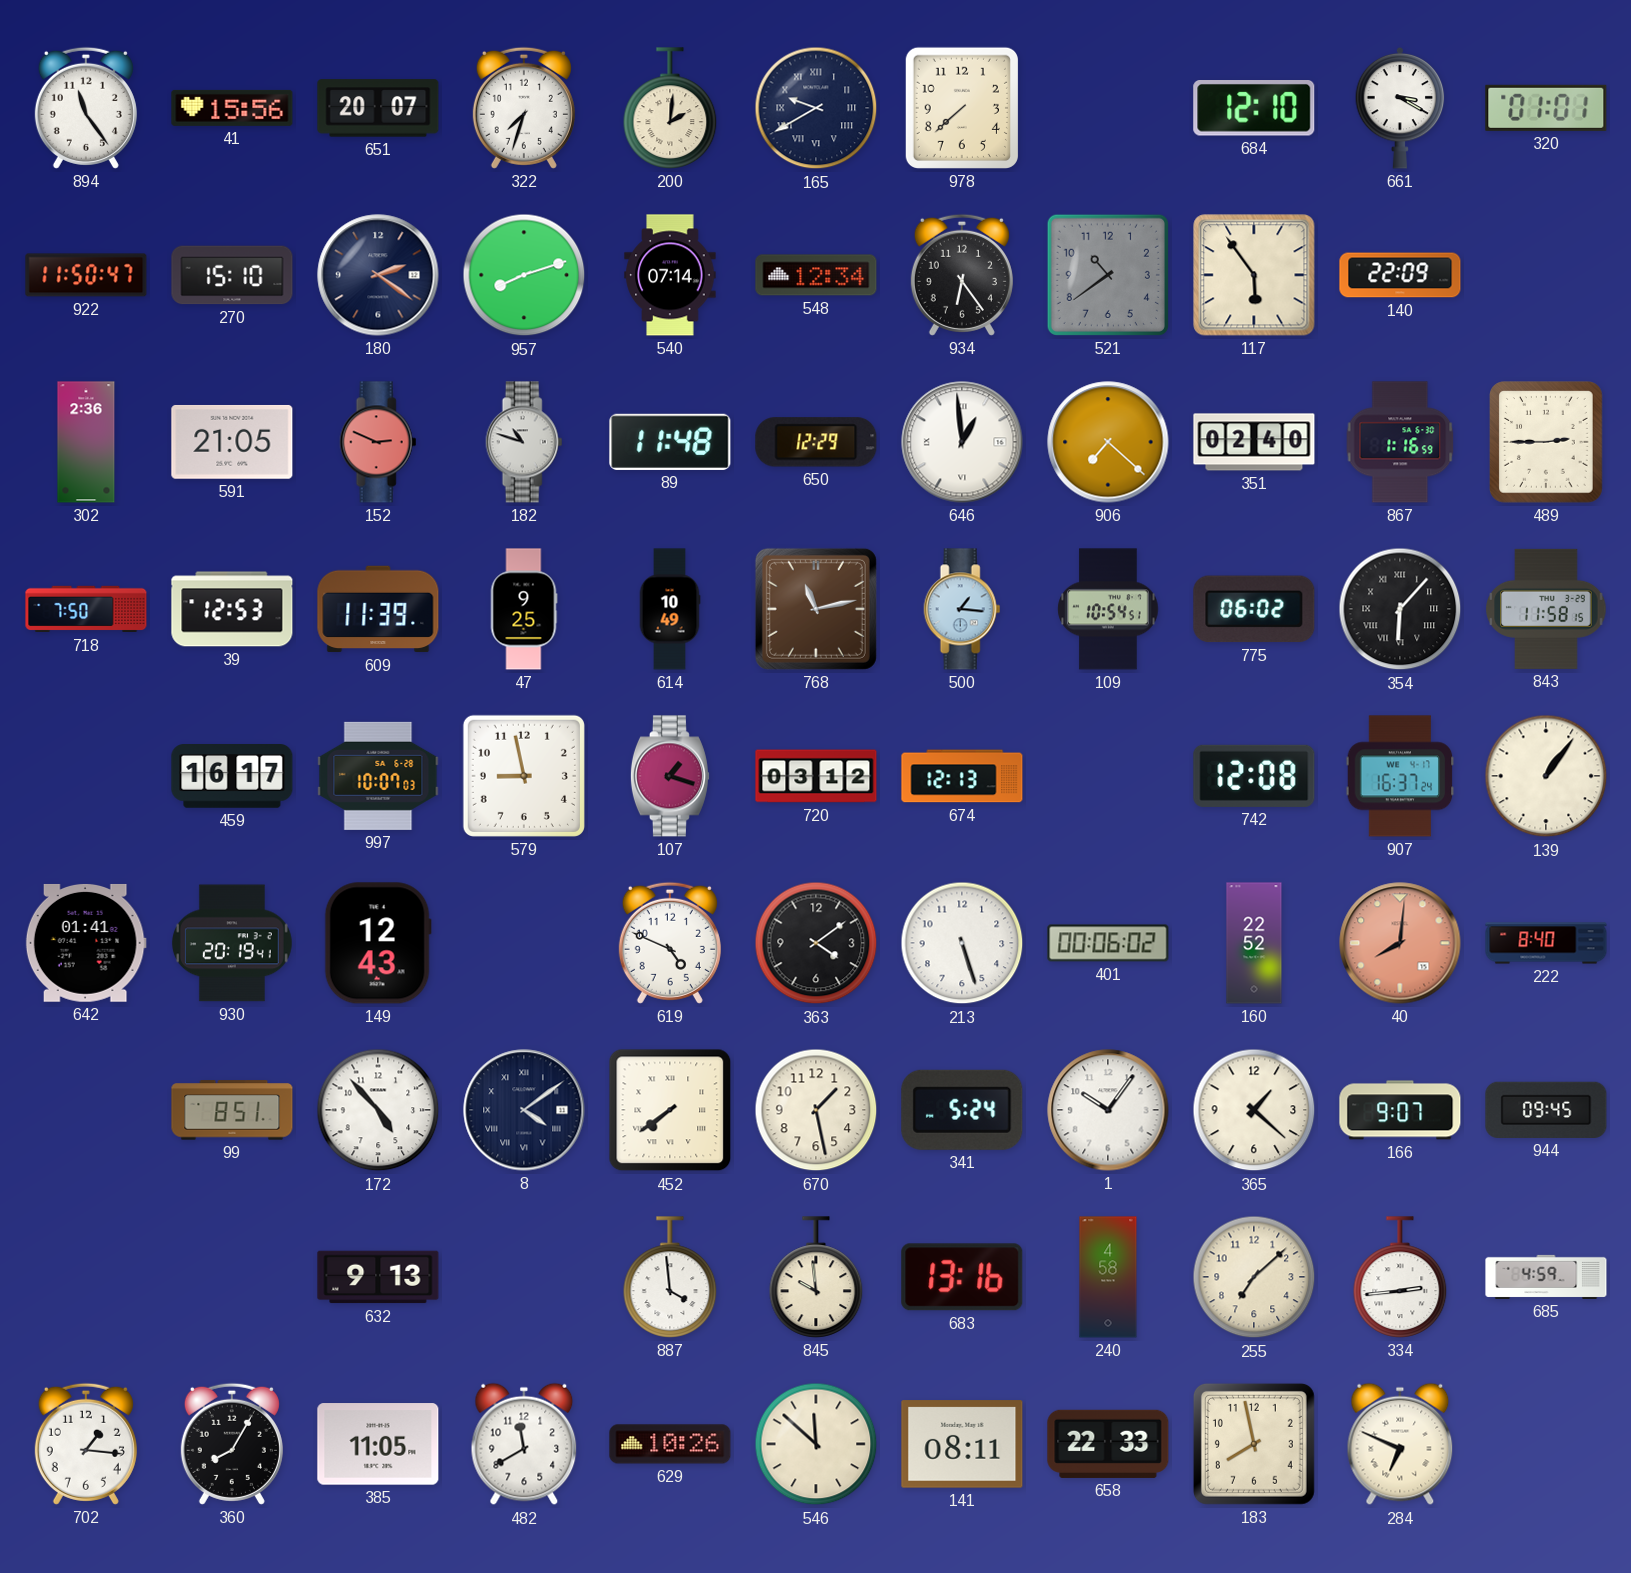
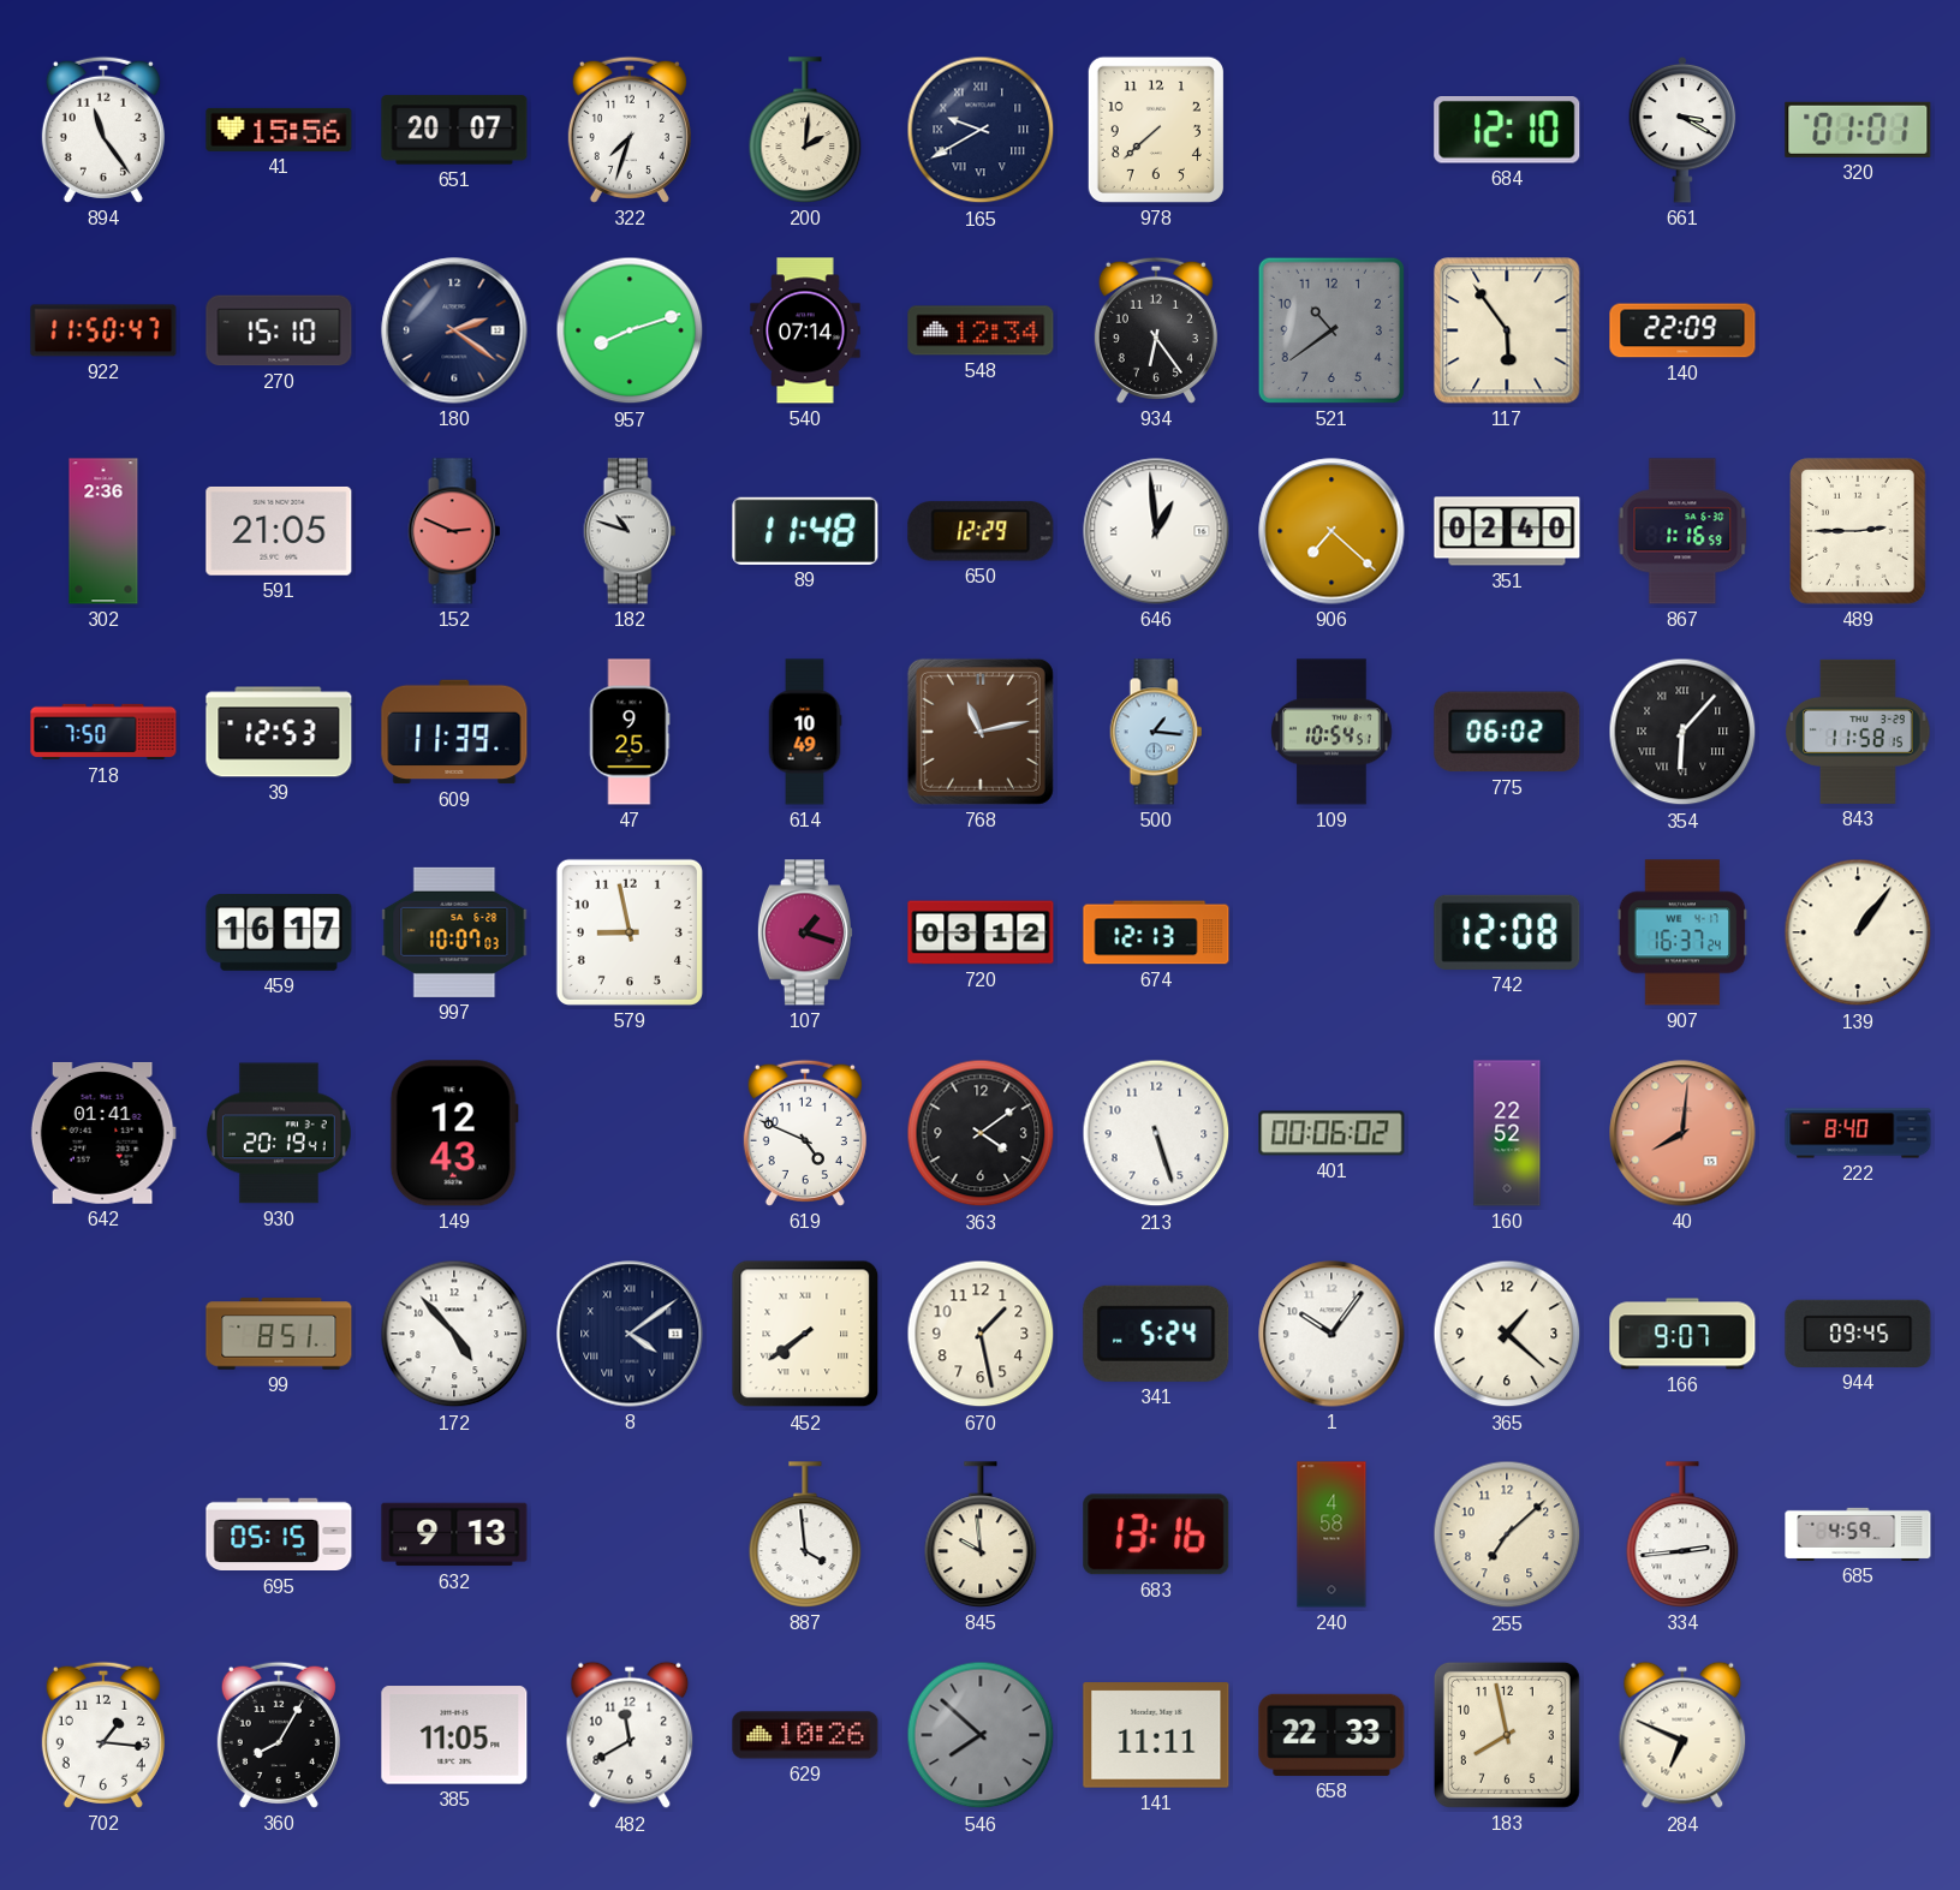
695: none -> 05:15
546: 11:52 -> 7:52
546 dial: cream -> grey
141: 08:11 -> 11:11
